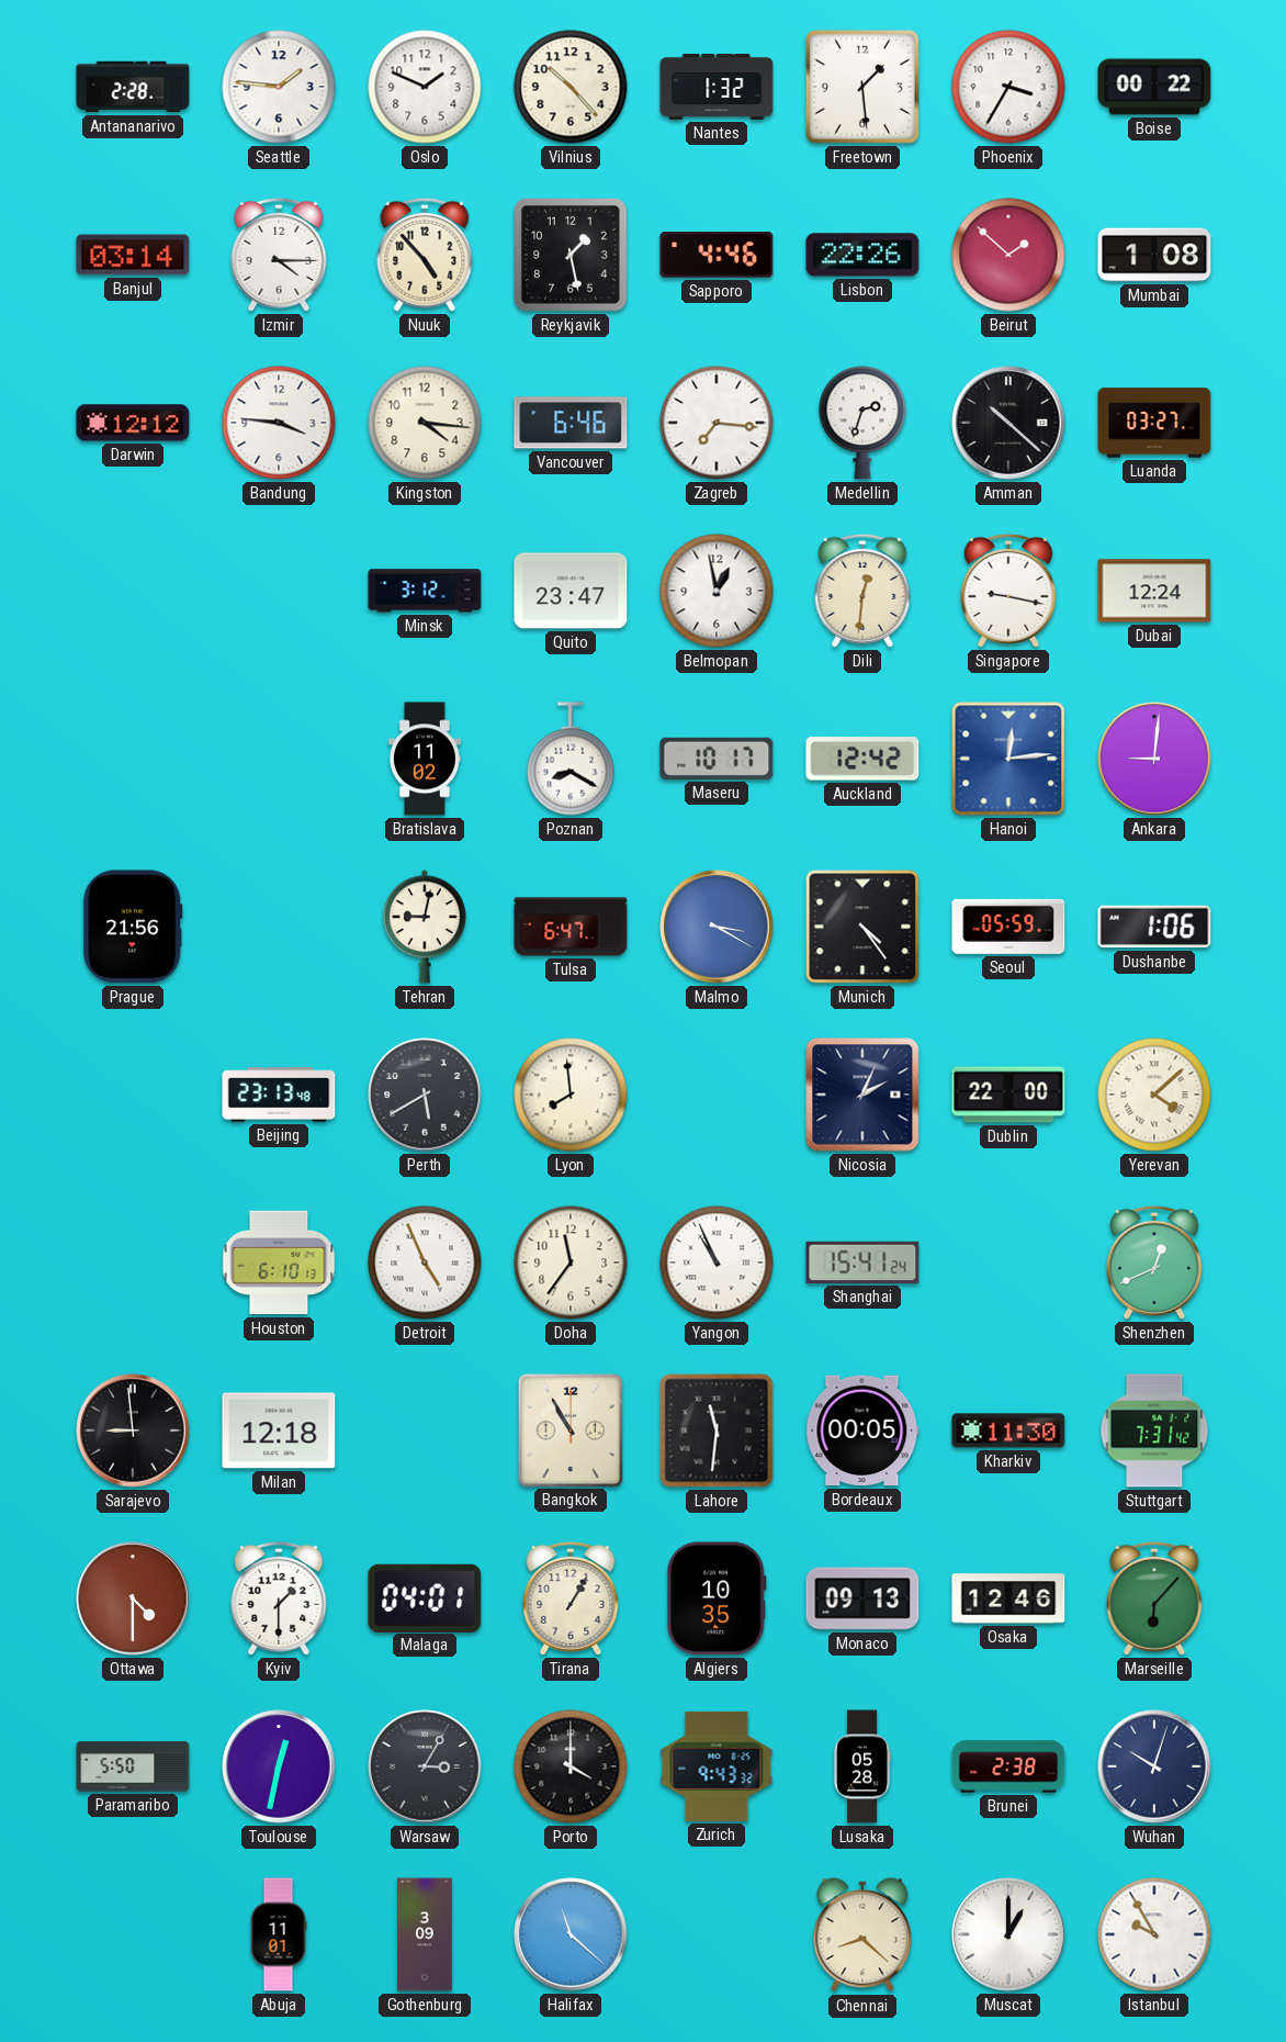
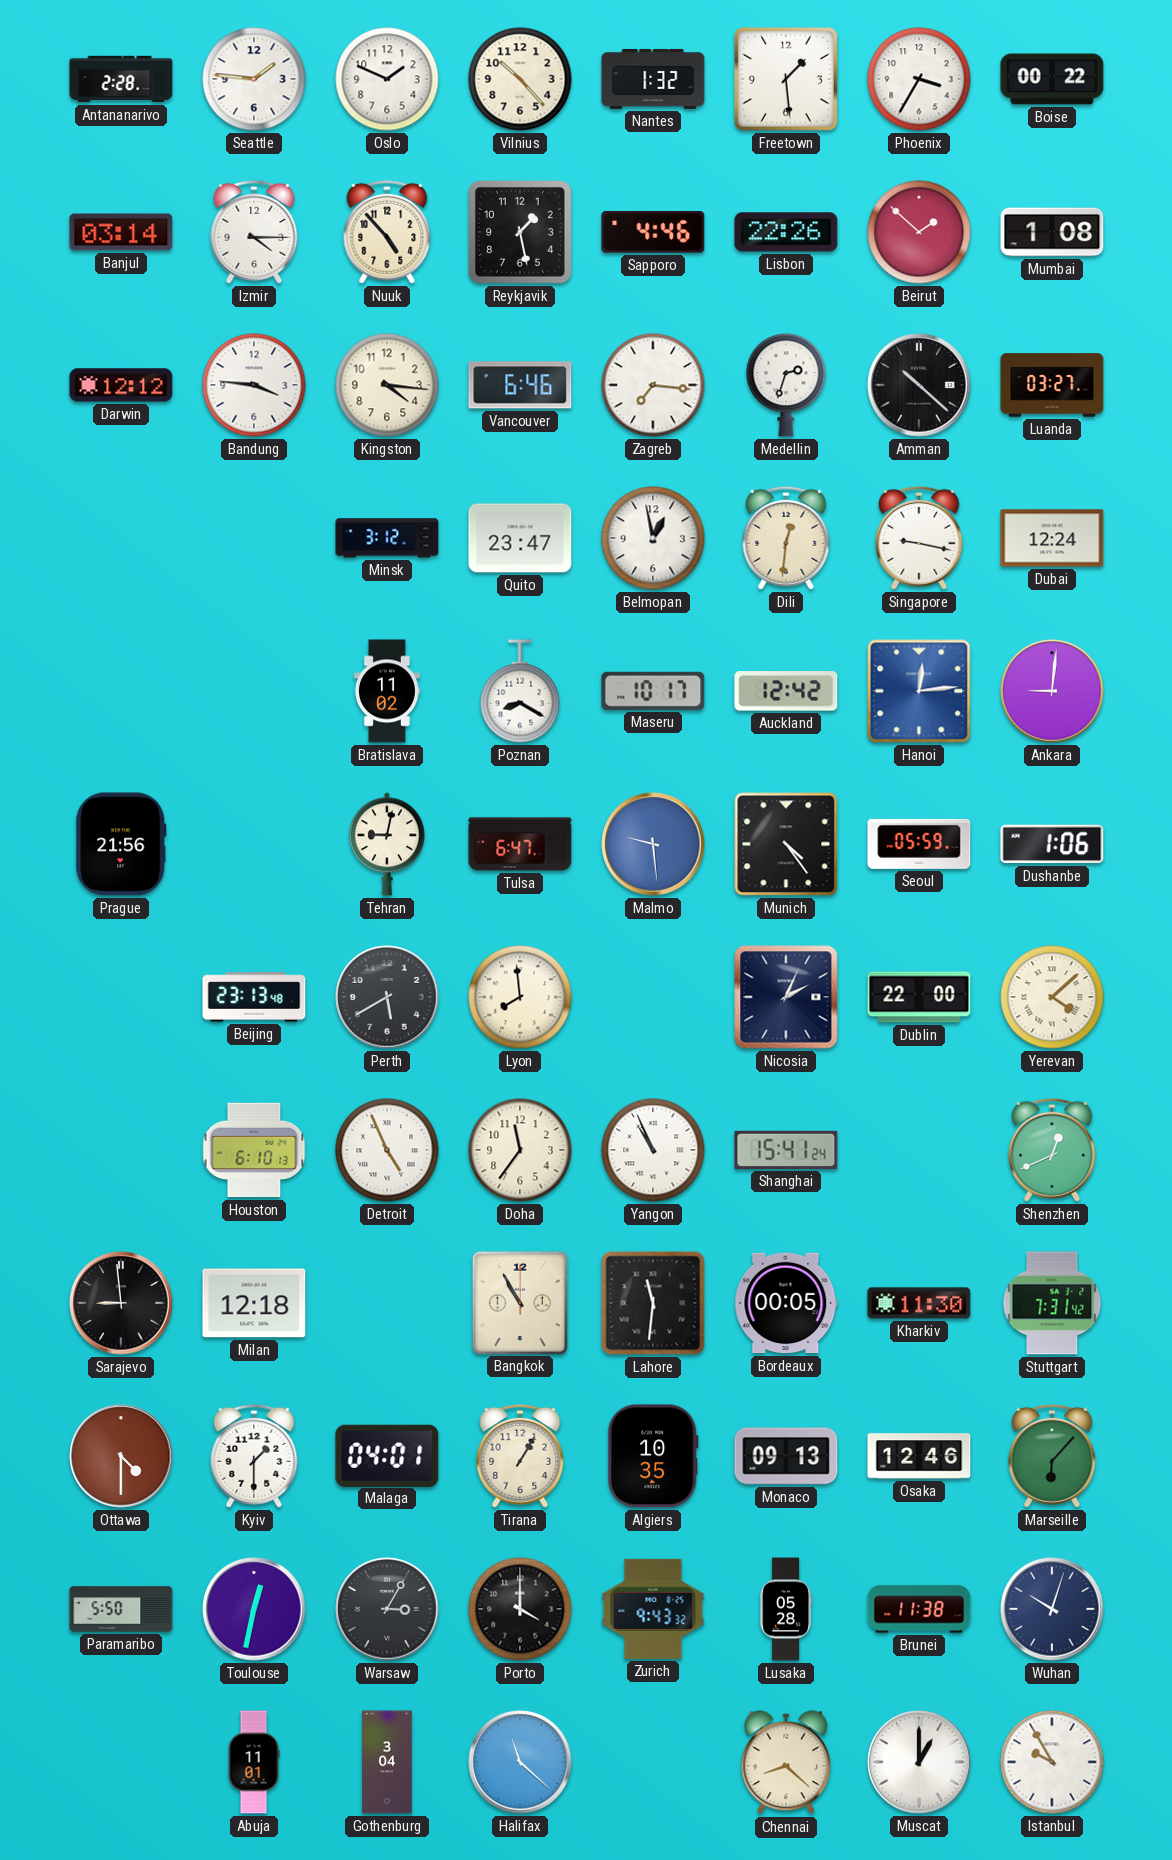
Malmo: 3:20 -> 9:29
Brunei: 2:38 -> 11:38
Gothenburg: 3:09 -> 3:04
